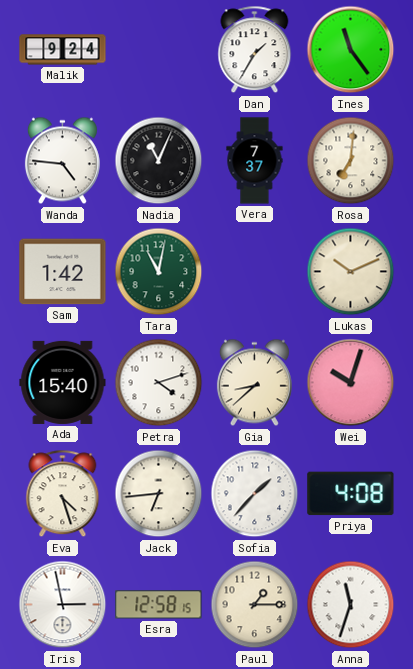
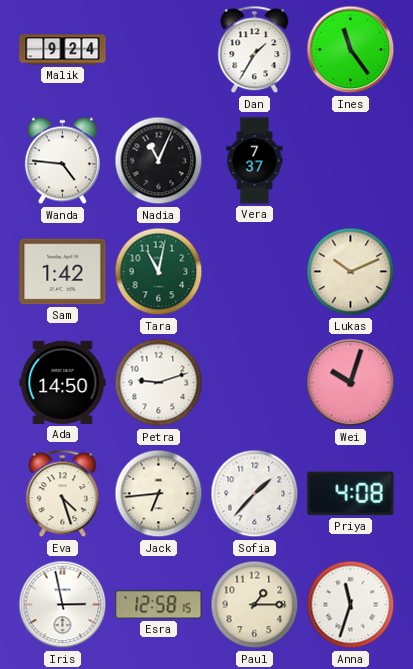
Rosa: 7:01 -> none
Ada: 15:40 -> 14:50
Petra: 4:12 -> 9:12
Gia: 8:38 -> none
